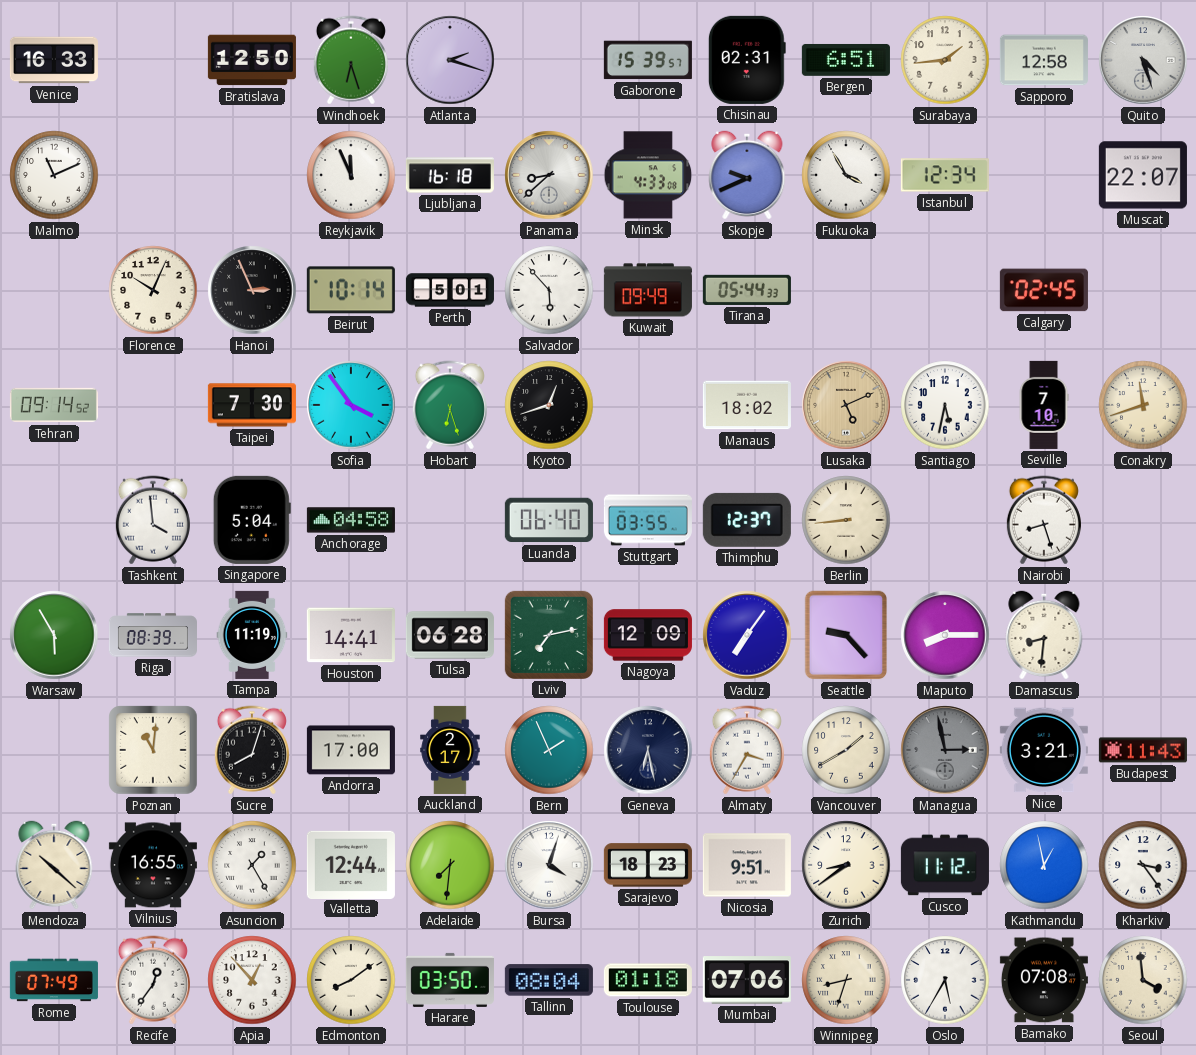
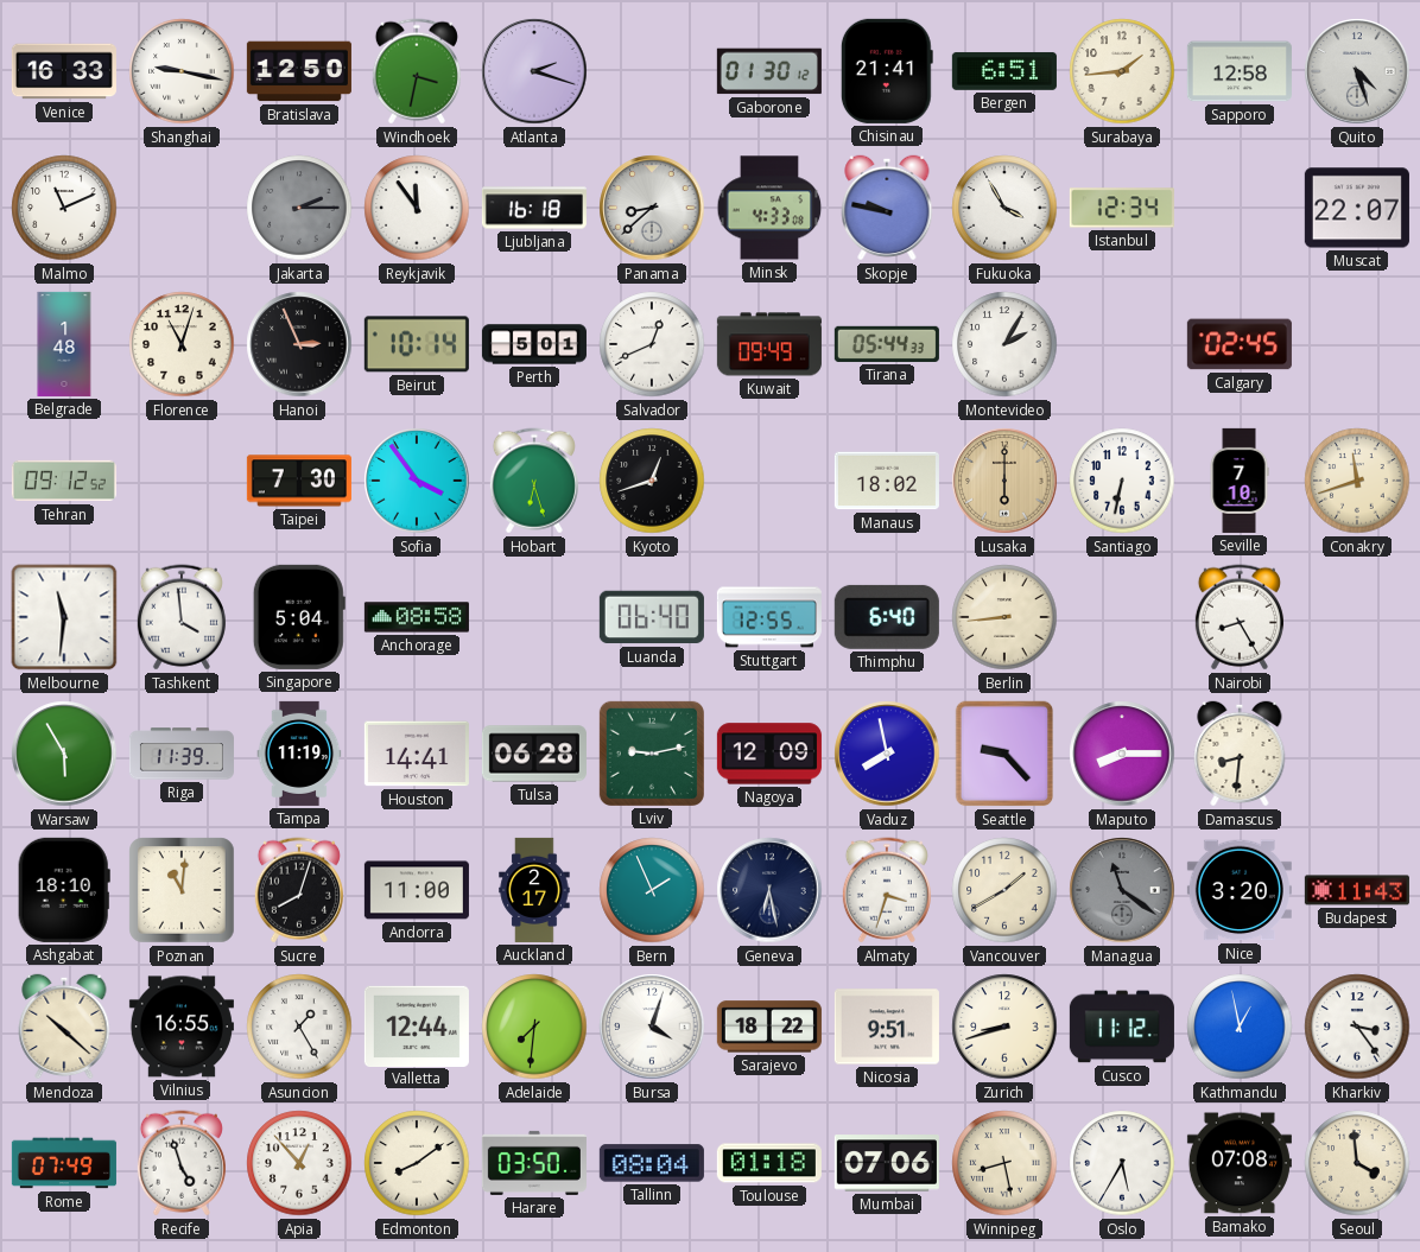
Shanghai: none -> 9:17
Windhoek: 6:27 -> 3:32
Gaborone: 15:39 -> 01:30
Chisinau: 02:31 -> 21:41
Jakarta: none -> 2:15
Reykjavik: 11:56 -> 11:54
Skopje: 9:41 -> 9:47
Belgrade: none -> 1:48
Florence: 10:04 -> 11:03
Salvador: 5:53 -> 12:41
Montevideo: none -> 2:05
Tehran: 09:14 -> 09:12
Lusaka: 5:11 -> 6:00
Santiago: 5:32 -> 6:32
Melbourne: none -> 11:31
Anchorage: 04:58 -> 08:58
Stuttgart: 03:55 -> 12:55
Thimphu: 12:37 -> 6:40
Nairobi: 8:27 -> 8:25
Riga: 08:39 -> 11:39
Lviv: 7:13 -> 9:13
Vaduz: 7:06 -> 7:58
Ashgabat: none -> 18:10
Andorra: 17:00 -> 11:00
Almaty: 3:35 -> 3:33
Managua: 2:58 -> 11:21
Nice: 3:21 -> 3:20
Sarajevo: 18:23 -> 18:22
Zurich: 8:39 -> 8:42
Recife: 12:36 -> 4:57
Winnipeg: 8:33 -> 8:28
